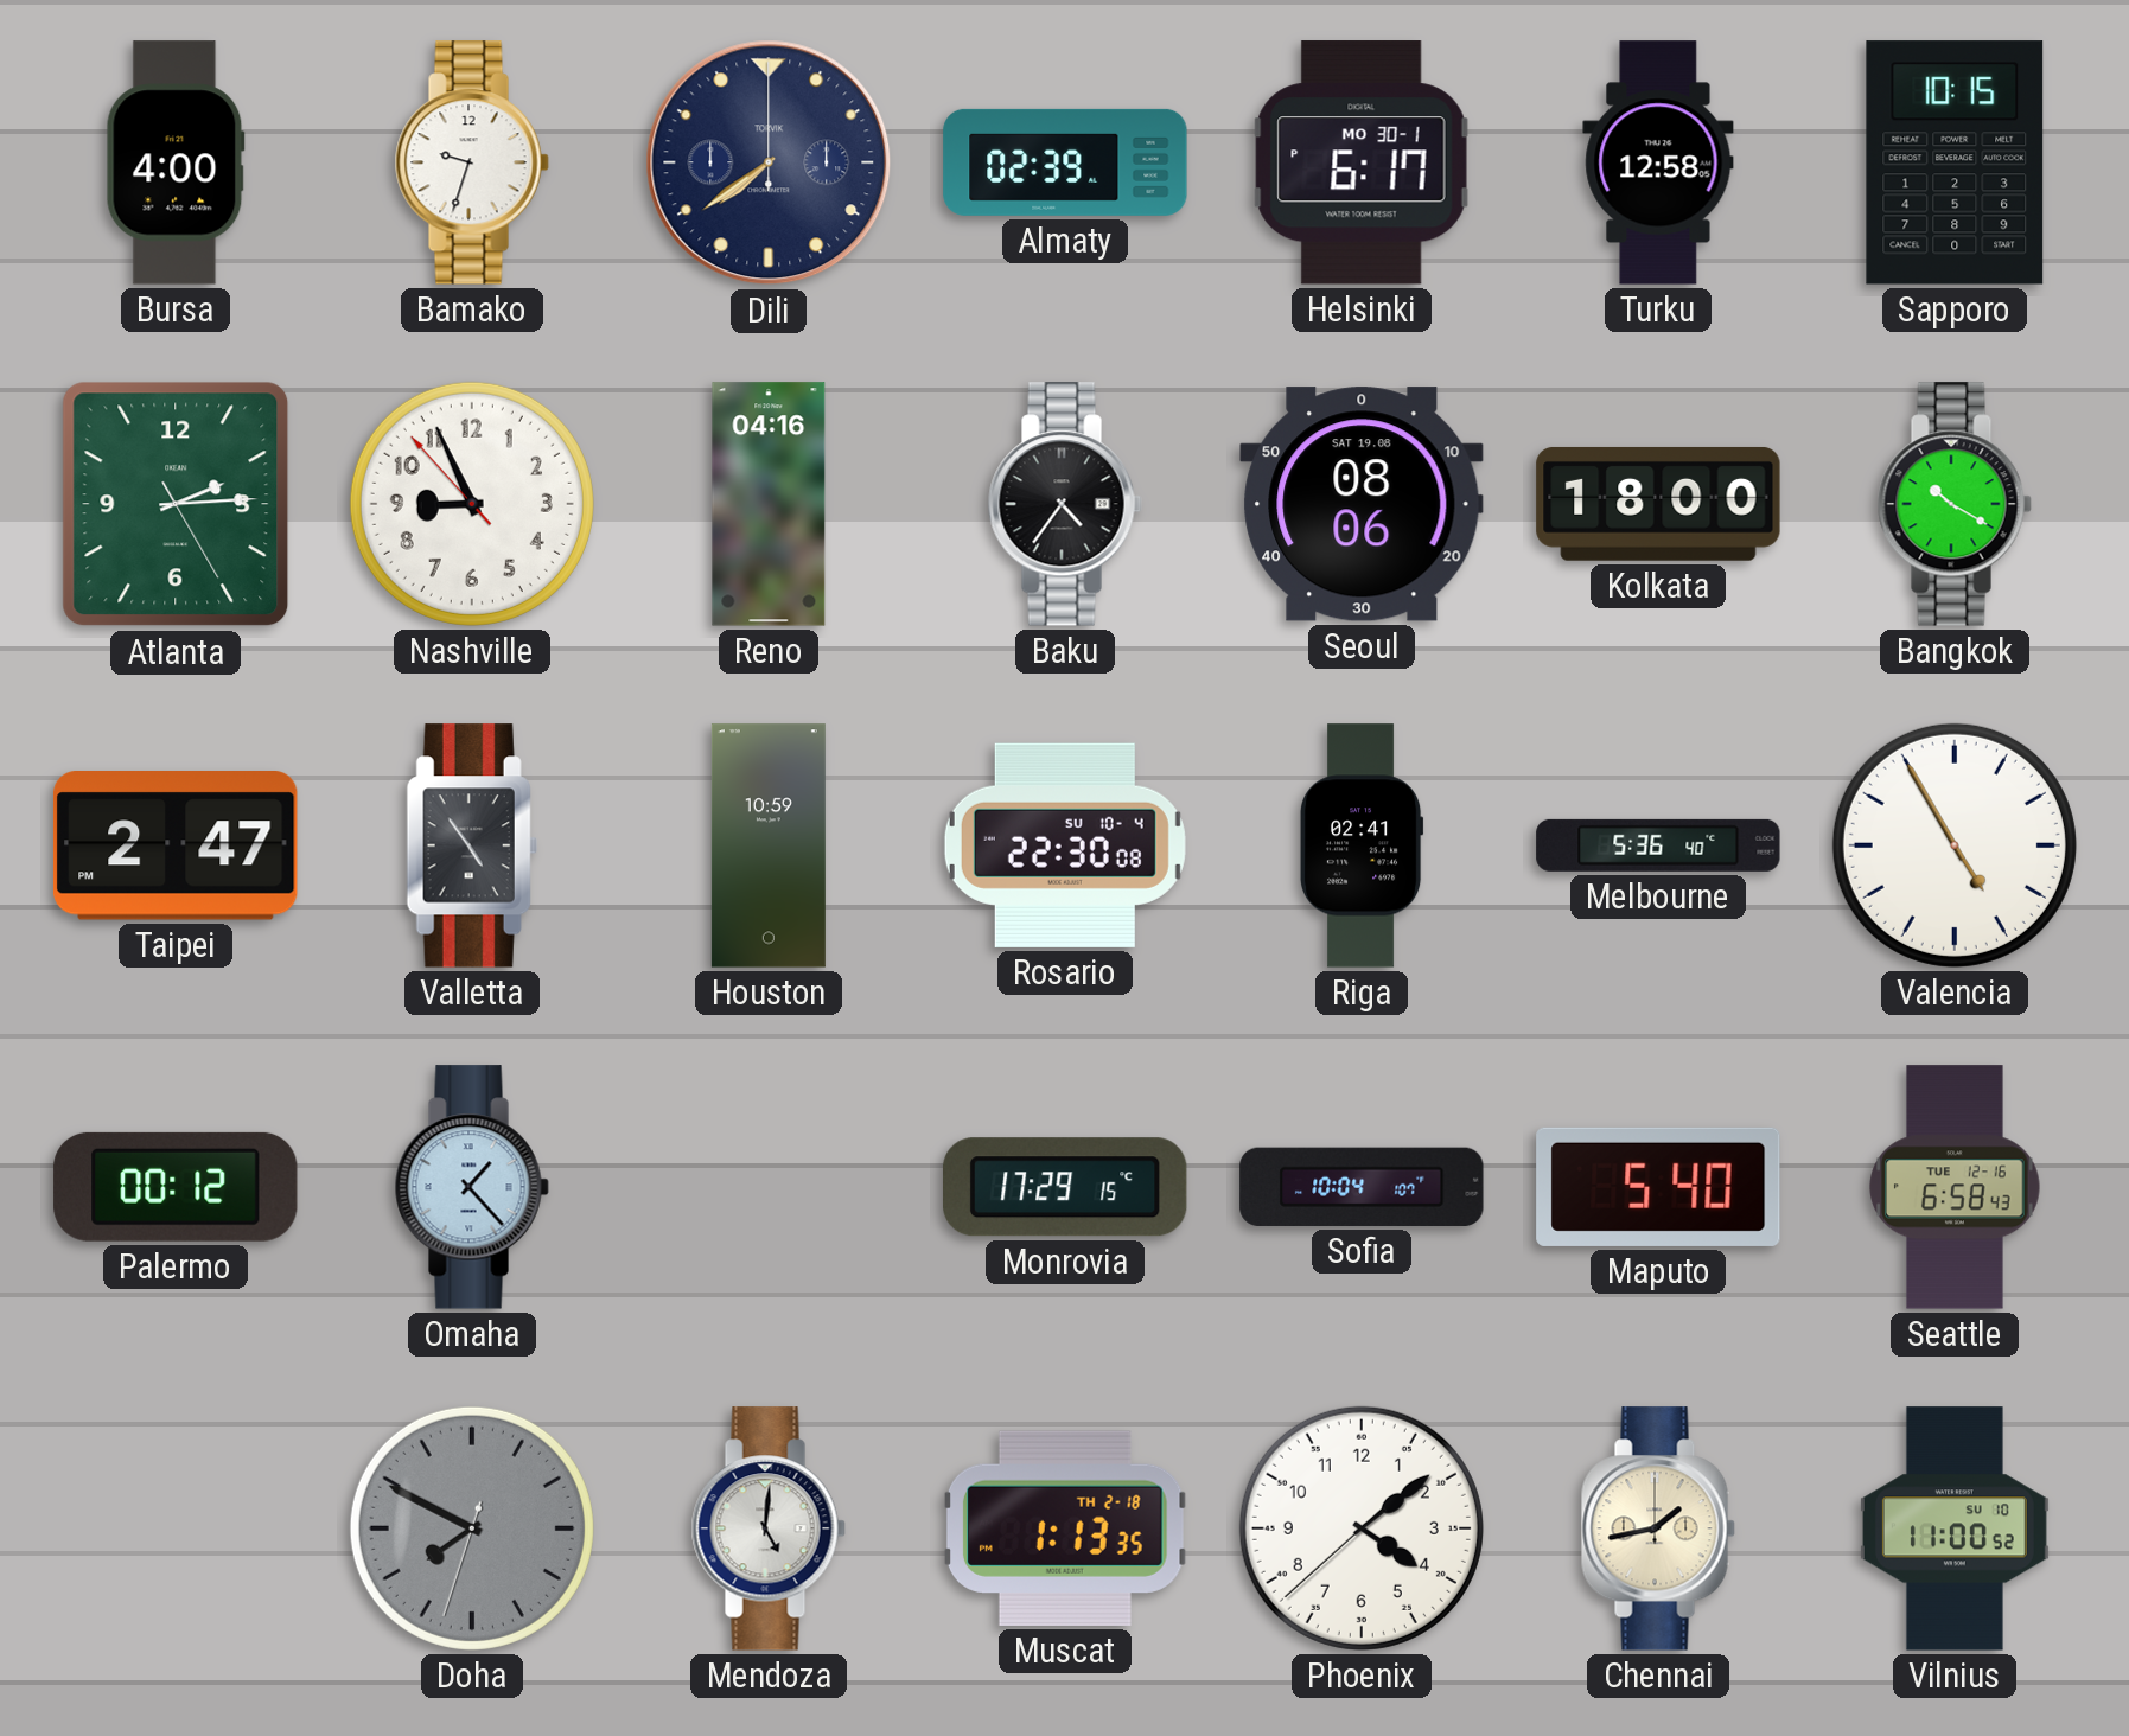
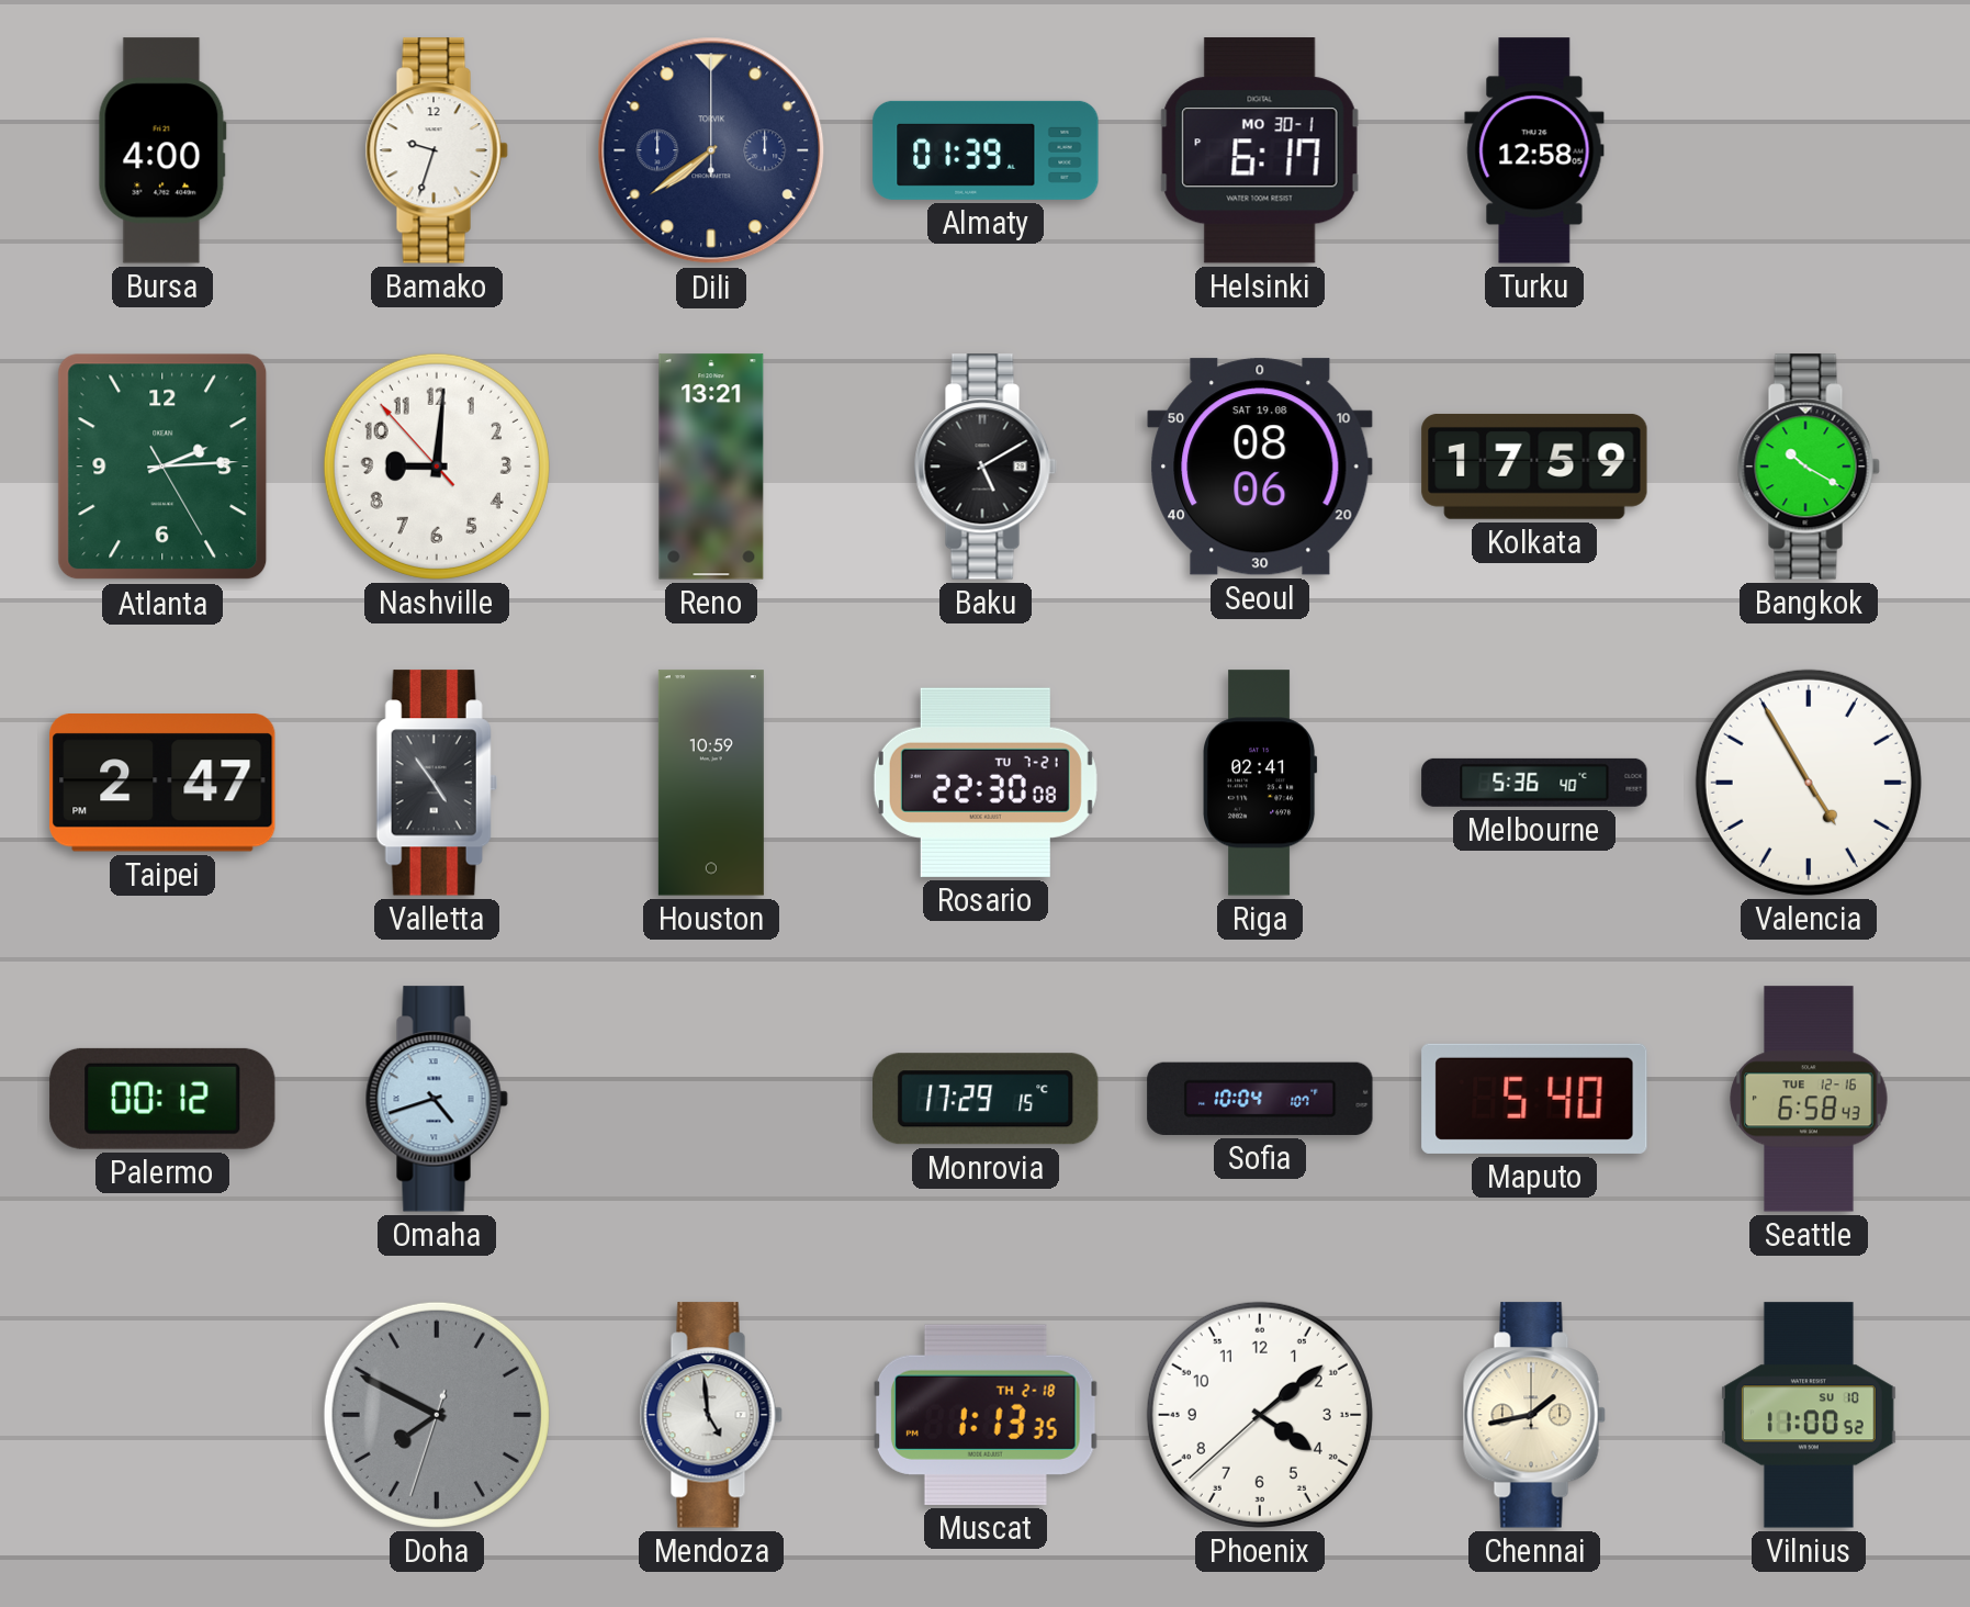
Almaty: 02:39 -> 01:39
Sapporo: 10:15 -> none
Nashville: 8:55 -> 9:00
Reno: 04:16 -> 13:21
Baku: 4:36 -> 5:10
Kolkata: 18:00 -> 17:59
Rosario date: SU 10-4 -> TU 7-21
Omaha: 1:23 -> 4:42
Mendoza: 5:01 -> 4:59
